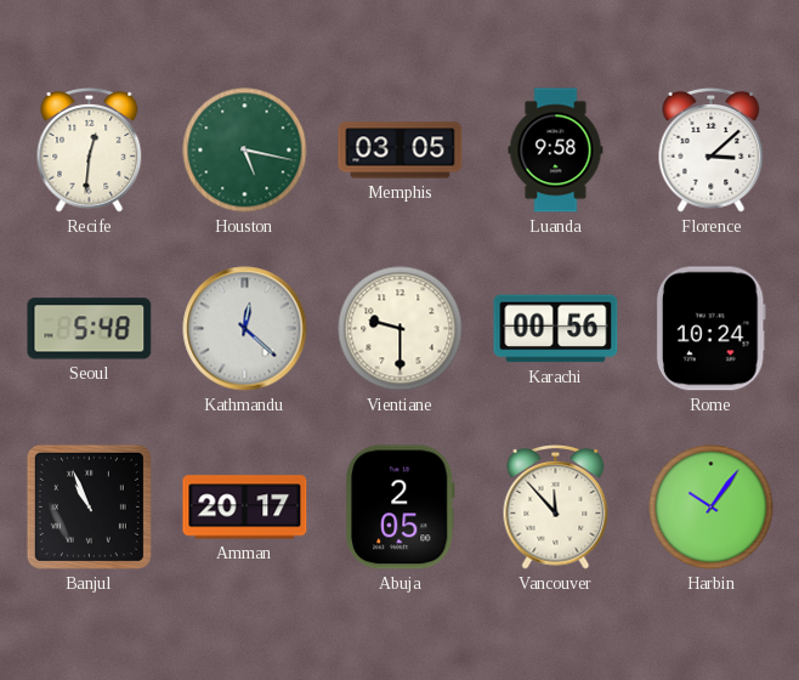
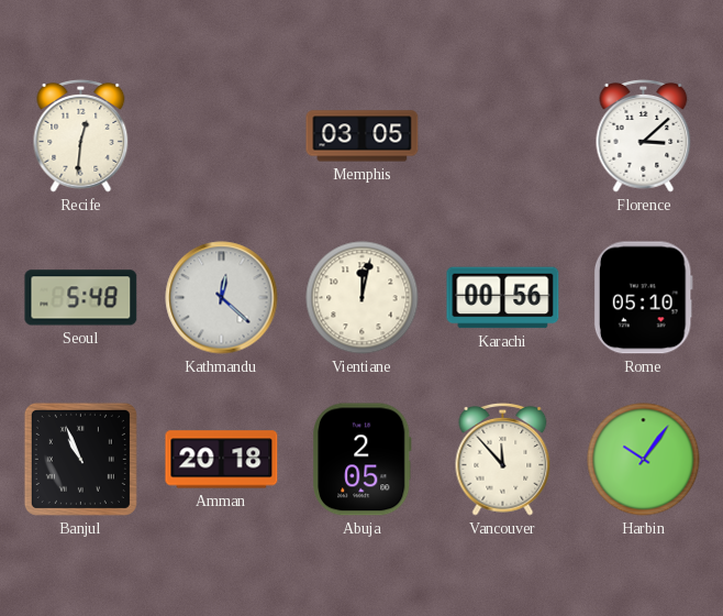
Houston: 5:17 -> none
Luanda: 9:58 -> none
Vientiane: 9:30 -> 12:02
Rome: 10:24 -> 05:10
Amman: 20:17 -> 20:18
